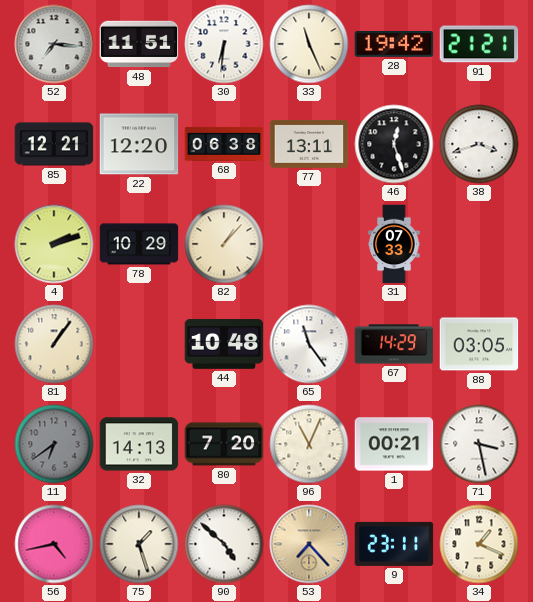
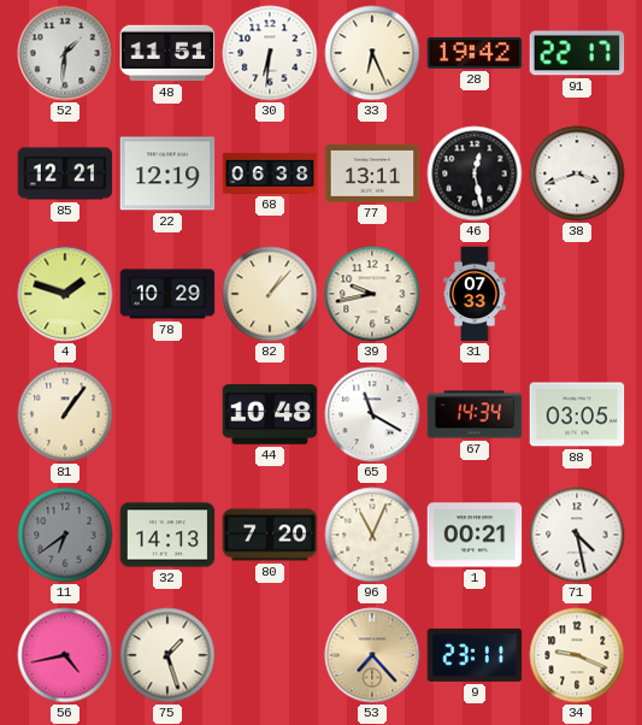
52: 7:16 -> 1:31
33: 11:26 -> 6:26
91: 21:21 -> 22:17
22: 12:20 -> 12:19
46: 12:27 -> 12:28
4: 2:12 -> 1:48
39: none -> 9:43
65: 11:24 -> 11:20
67: 14:29 -> 14:34
71: 3:28 -> 4:28
90: 4:52 -> none
34: 1:19 -> 9:19
